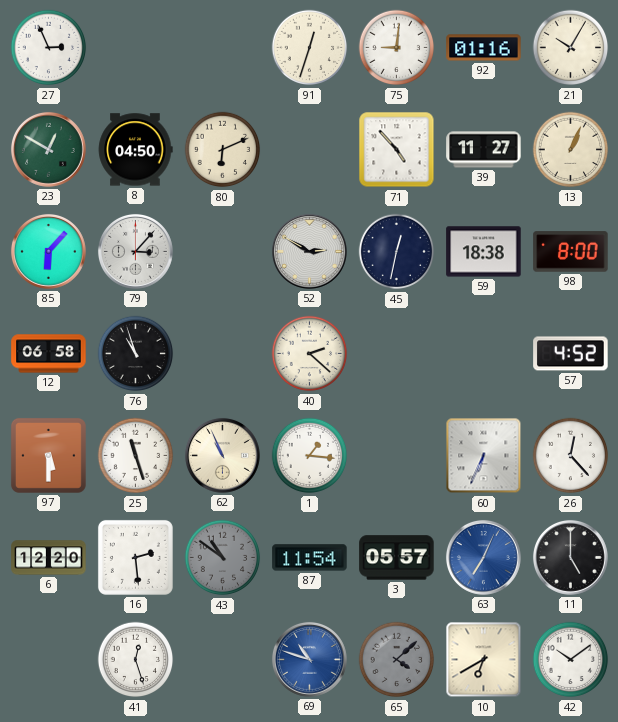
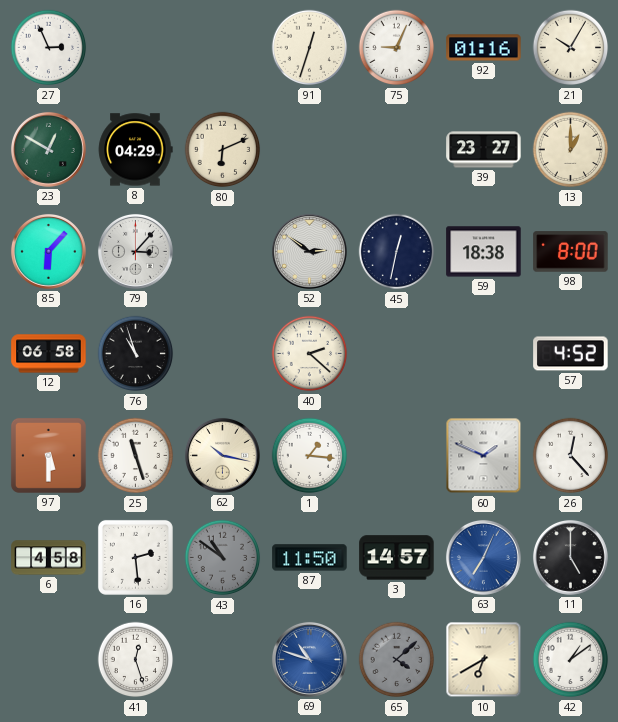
75: 9:01 -> 9:04
8: 04:50 -> 04:29
71: 4:53 -> none
39: 11:27 -> 23:27
13: 1:04 -> 1:00
52: 2:50 -> 2:51
62: 10:56 -> 10:17
60: 6:34 -> 1:49
6: 12:20 -> 4:58
87: 11:54 -> 11:50
3: 05:57 -> 14:57
42: 10:09 -> 1:09
